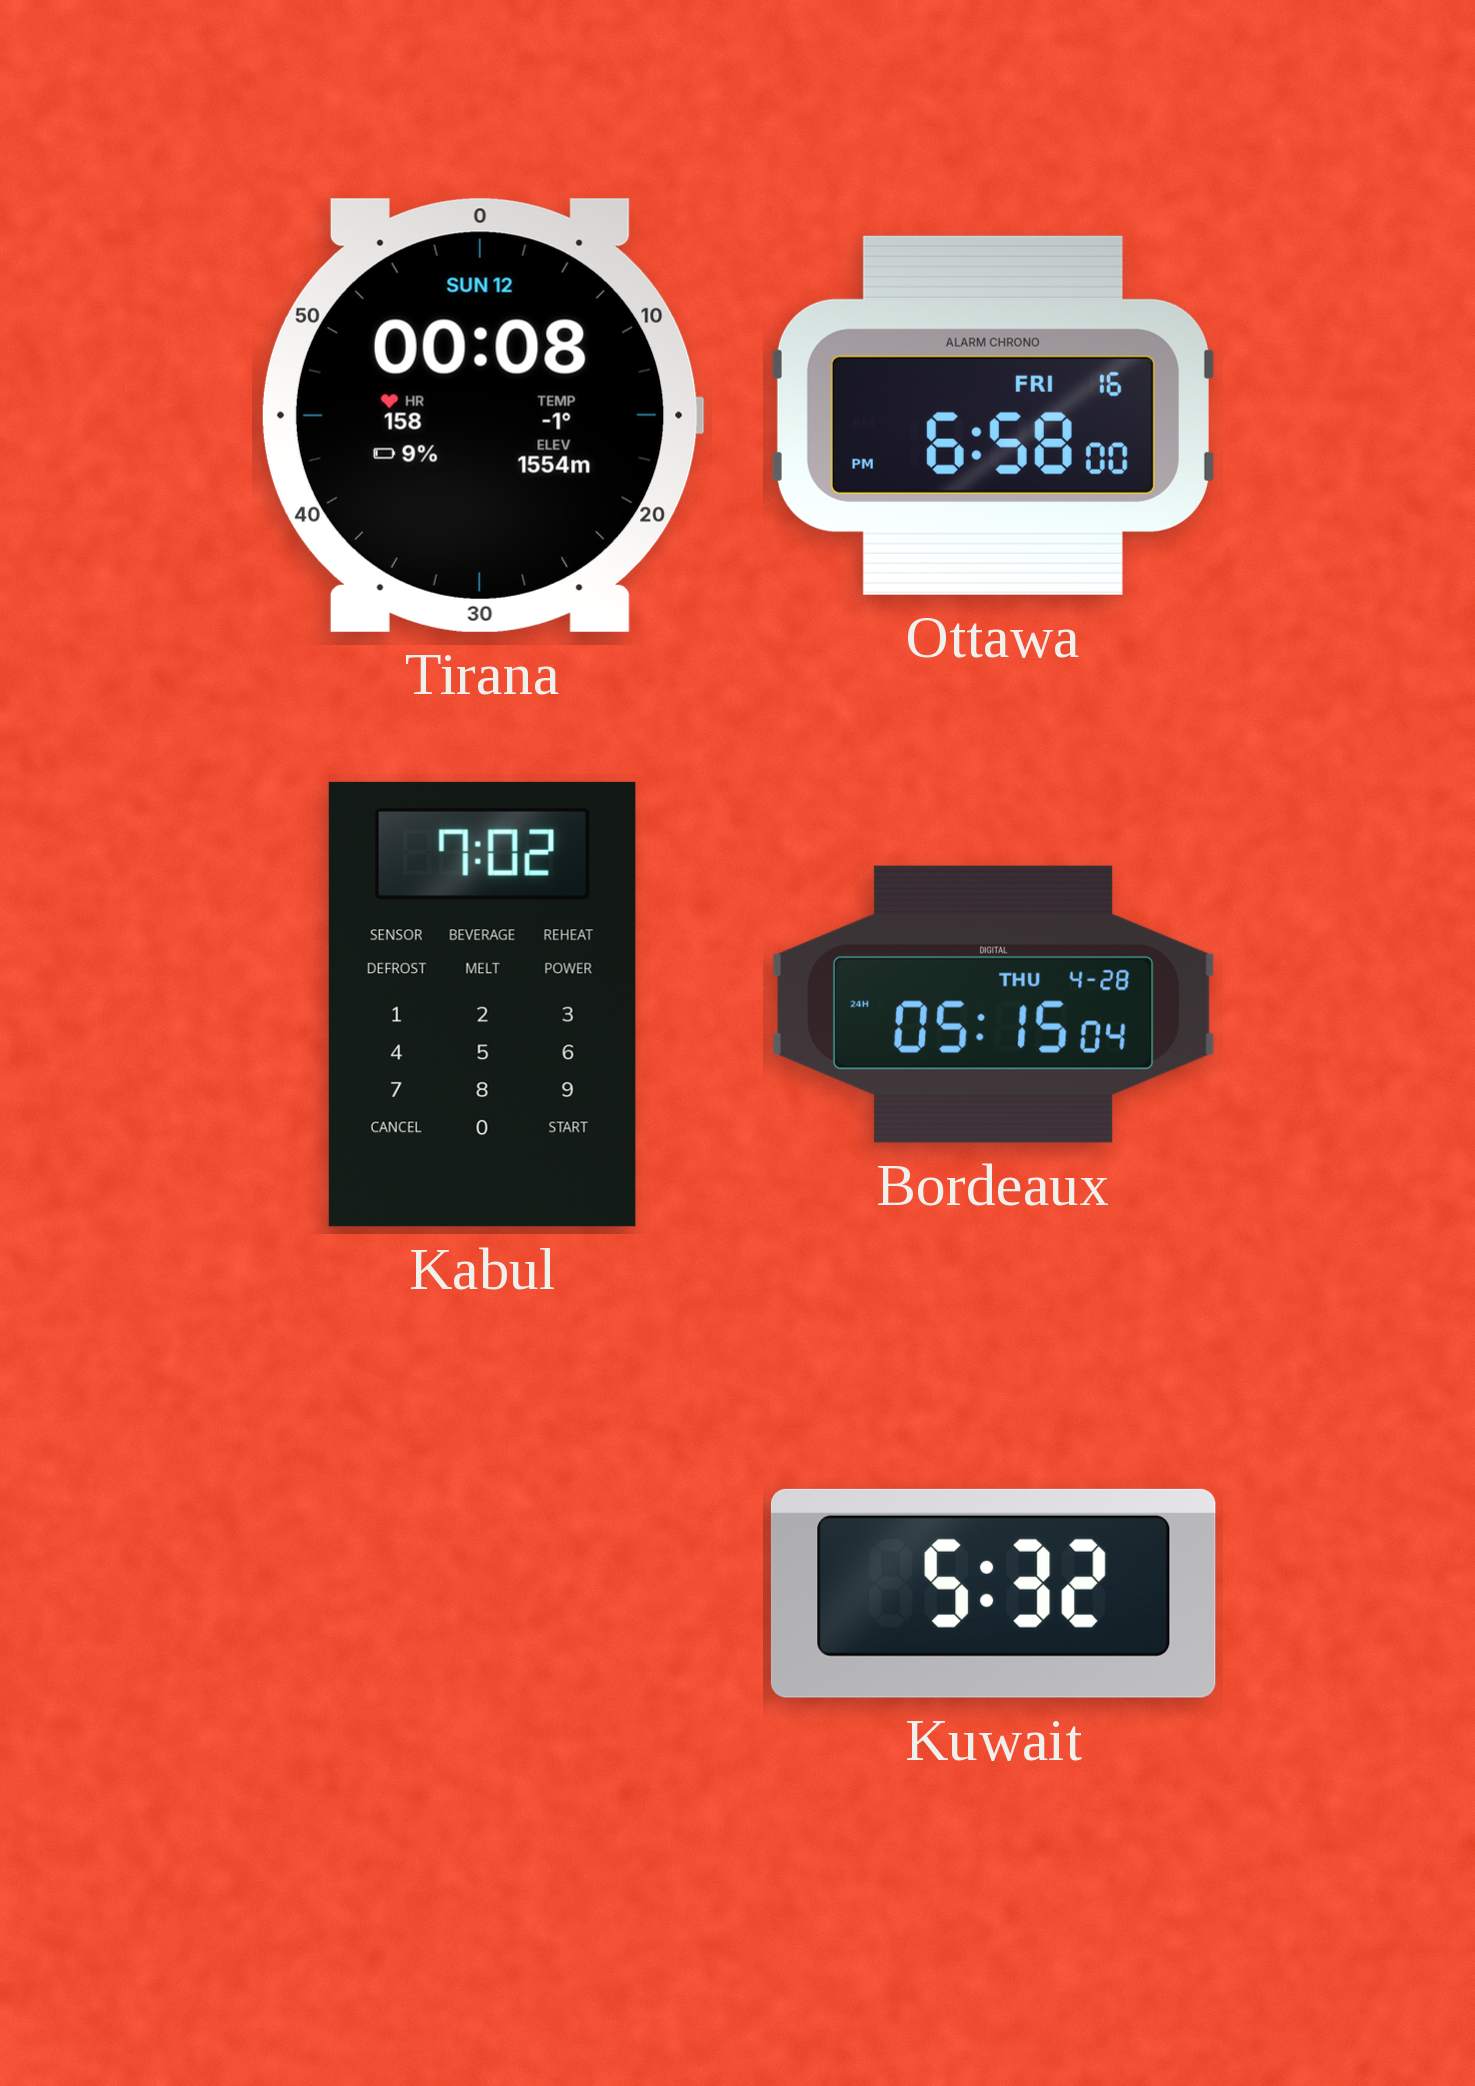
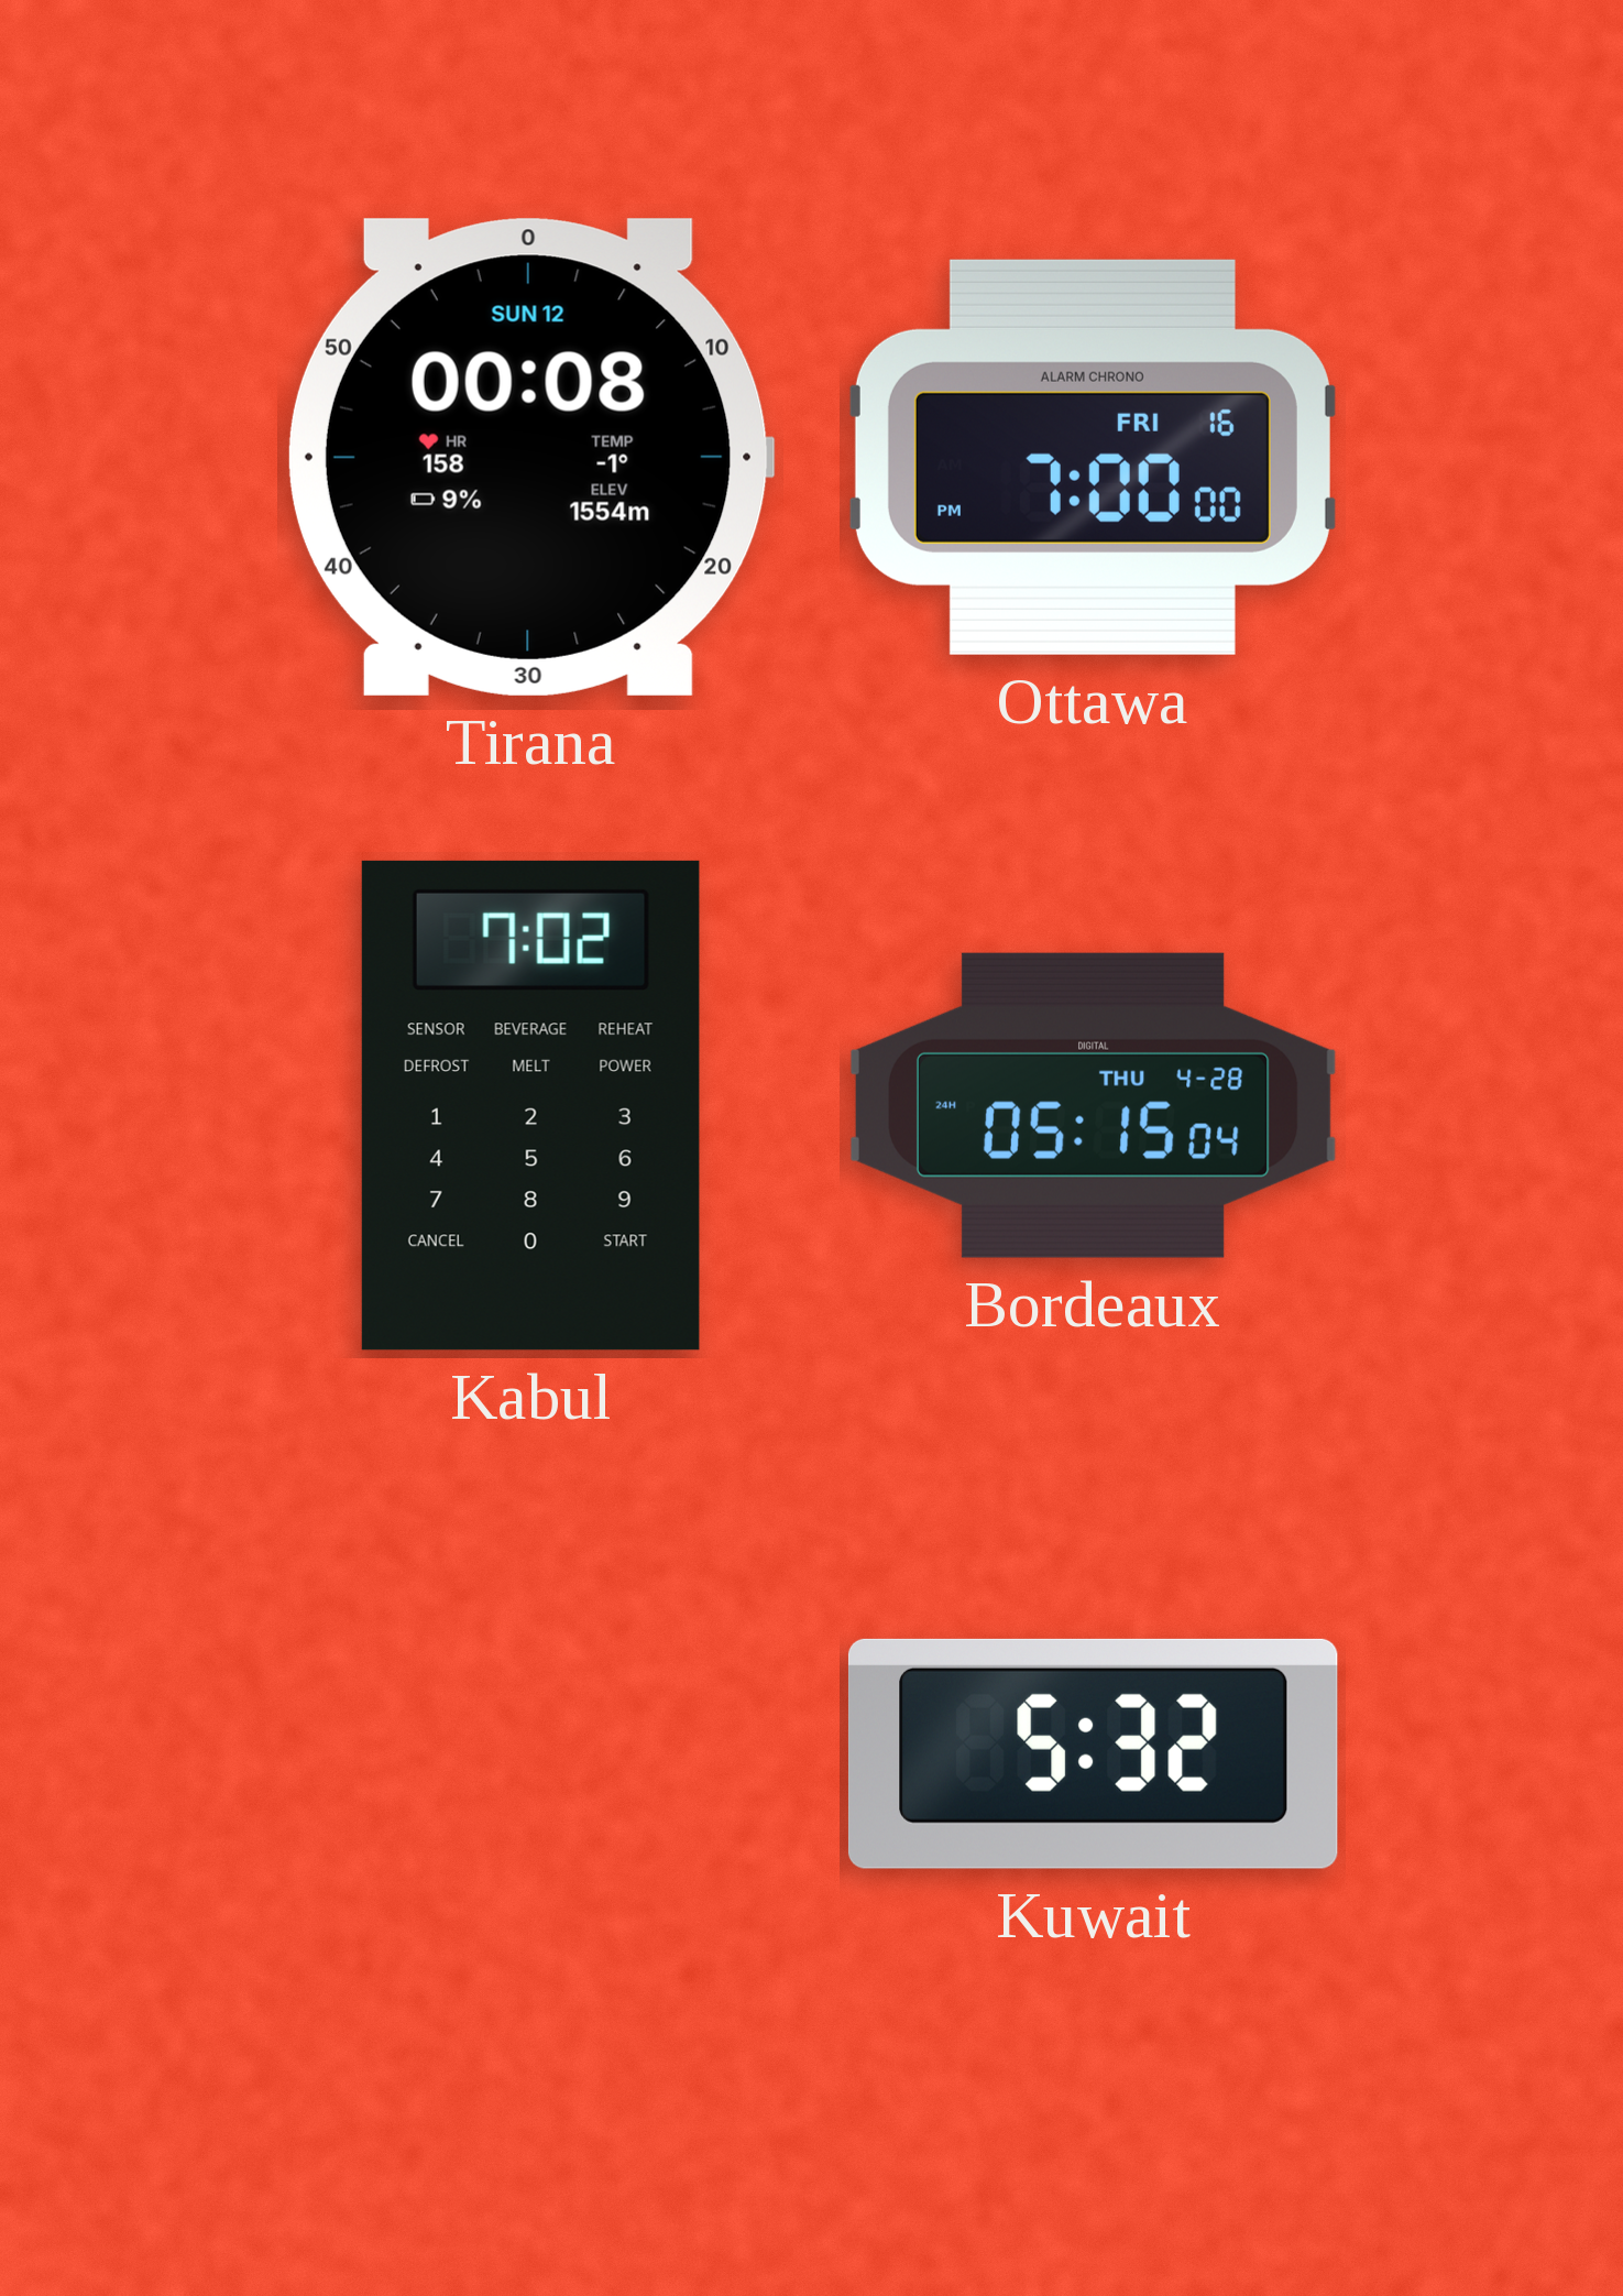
Ottawa: 6:58 -> 7:00
